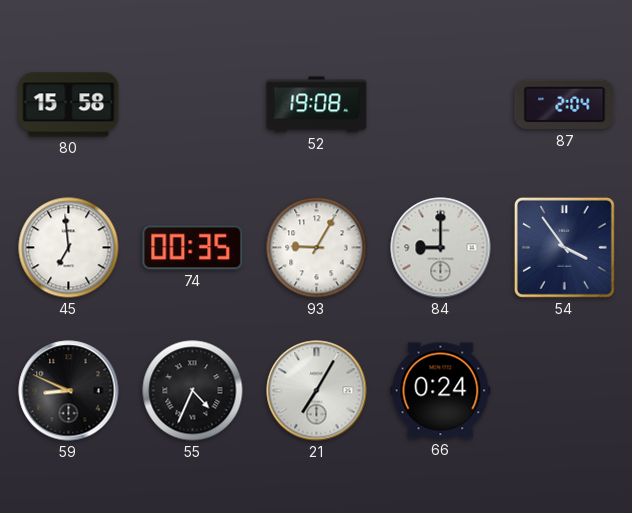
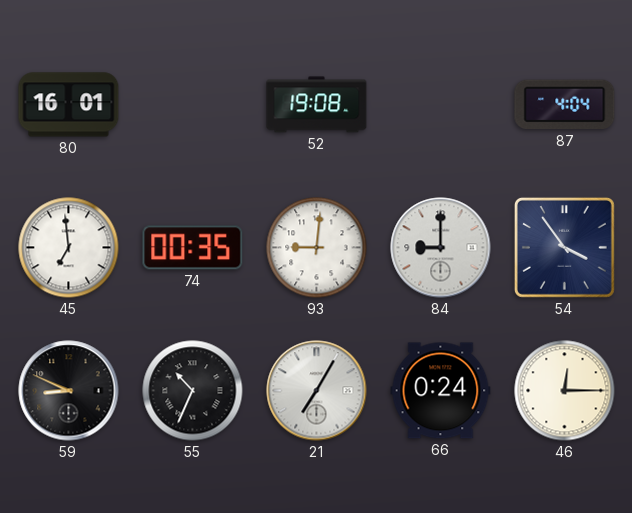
80: 15:58 -> 16:01
87: 2:04 -> 4:04
93: 9:05 -> 9:01
55: 4:34 -> 10:34
46: none -> 12:15
